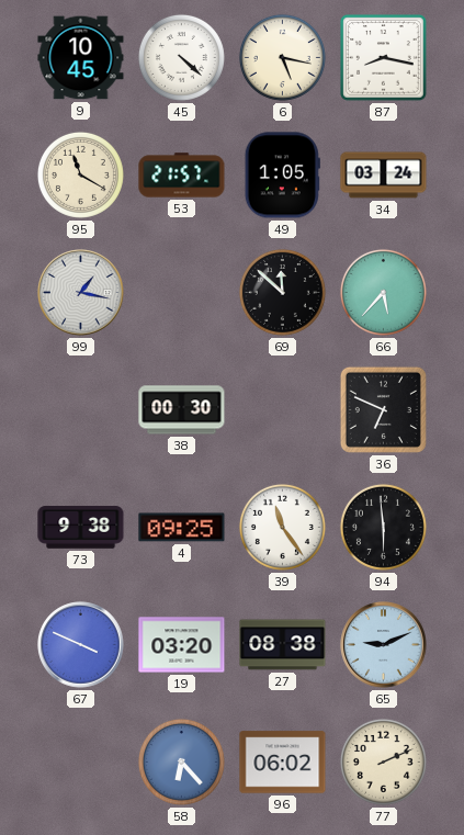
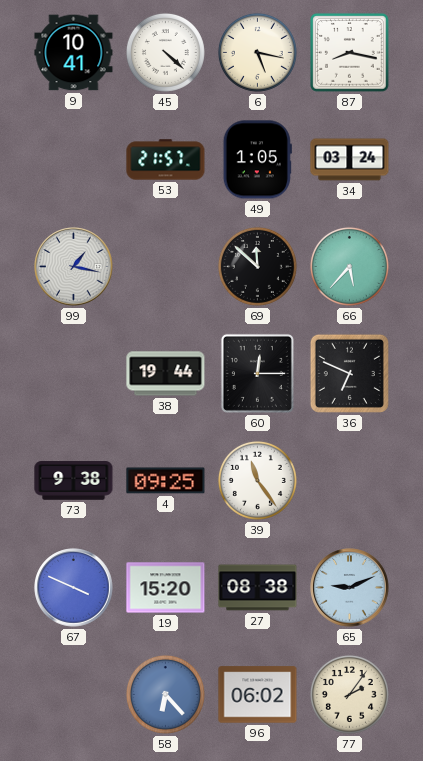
9: 10:45 -> 10:41
95: 11:20 -> none
38: 00:30 -> 19:44
60: none -> 12:15
94: 5:59 -> none
19: 03:20 -> 15:20
77: 2:11 -> 2:06
